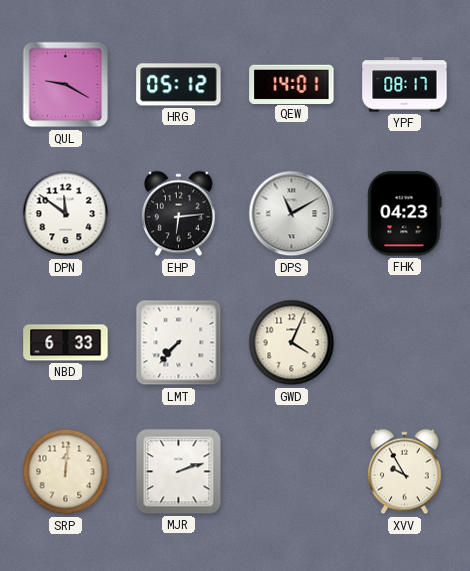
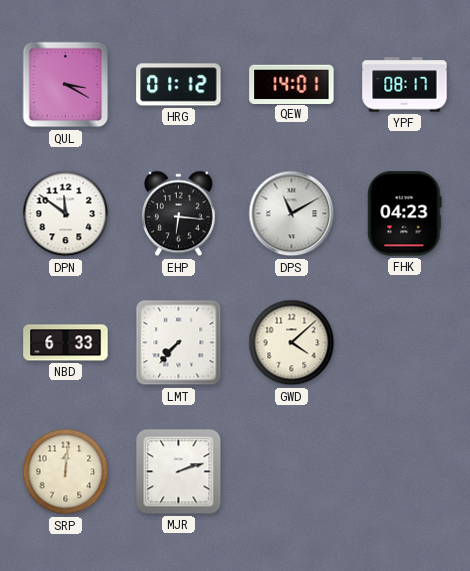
QUL: 9:20 -> 3:20
HRG: 05:12 -> 01:12
EHP: 6:14 -> 6:16
GWD: 4:04 -> 4:08
XVV: 9:55 -> none
